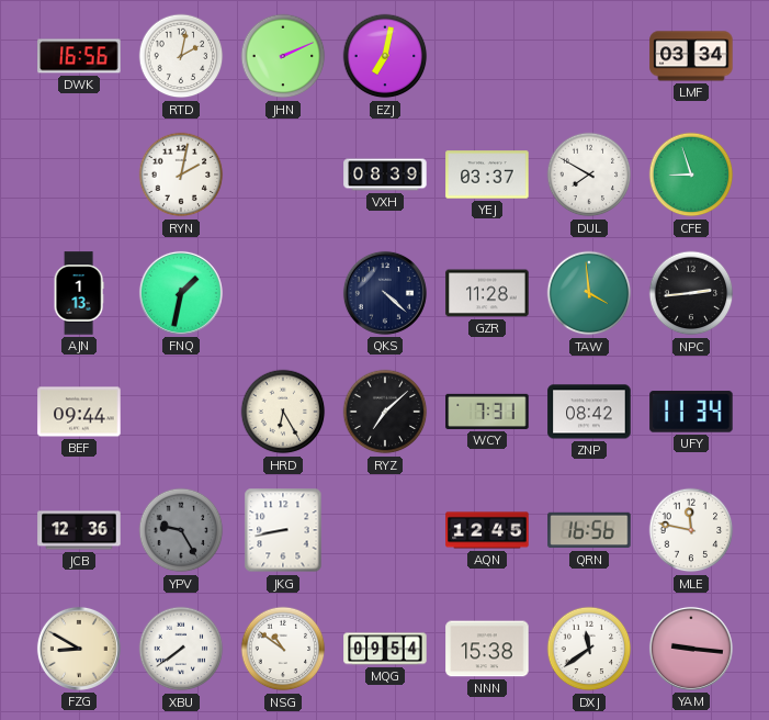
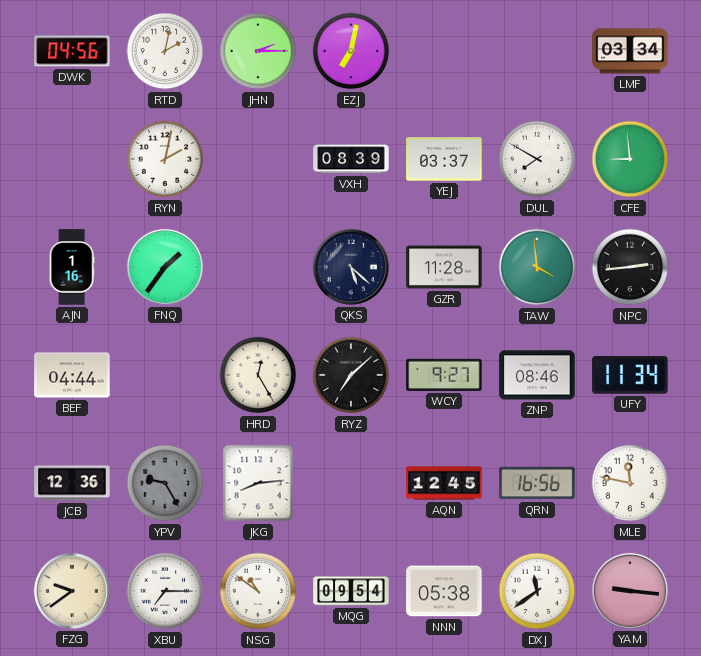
DWK: 16:56 -> 04:56
JHN: 2:11 -> 2:15
CFE: 8:57 -> 8:59
AJN: 1:13 -> 1:16
FNQ: 1:32 -> 1:36
QKS: 4:22 -> 5:22
BEF: 09:44 -> 04:44
HRD: 6:25 -> 12:25
WCY: 7:31 -> 9:27
ZNP: 08:42 -> 08:46
JKG: 8:43 -> 8:14
FZG: 8:50 -> 9:39
XBU: 7:39 -> 7:15
NNN: 15:38 -> 05:38
